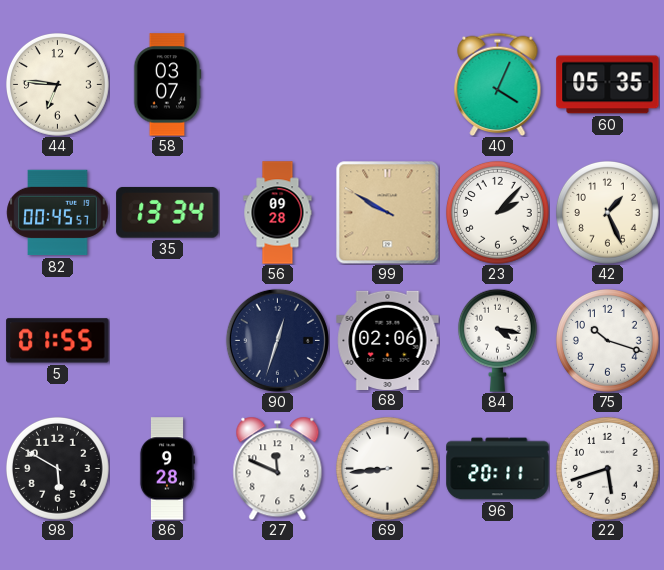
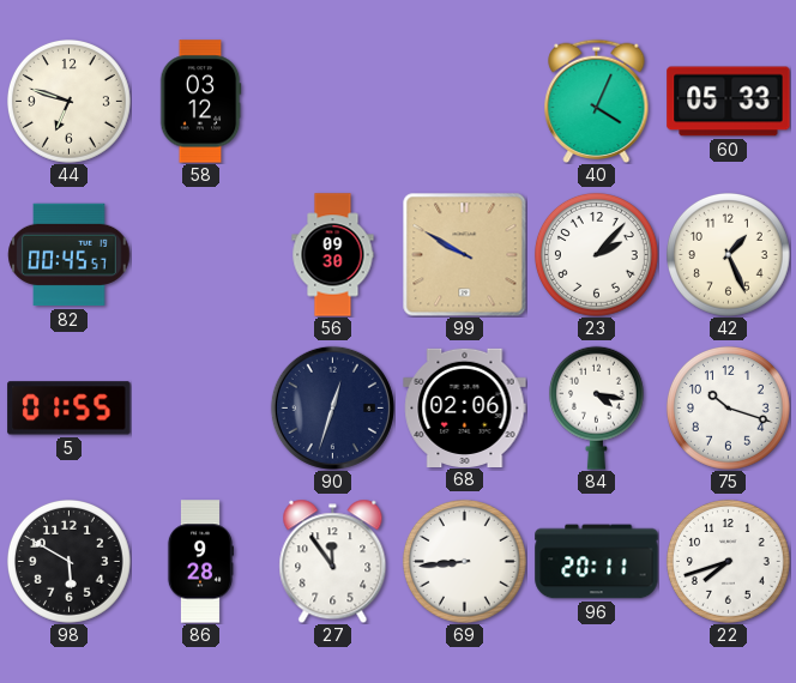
44: 6:46 -> 6:48
58: 03:07 -> 03:12
60: 05:35 -> 05:33
35: 13:34 -> none
56: 09:28 -> 09:30
27: 11:49 -> 11:54
22: 5:42 -> 7:42
